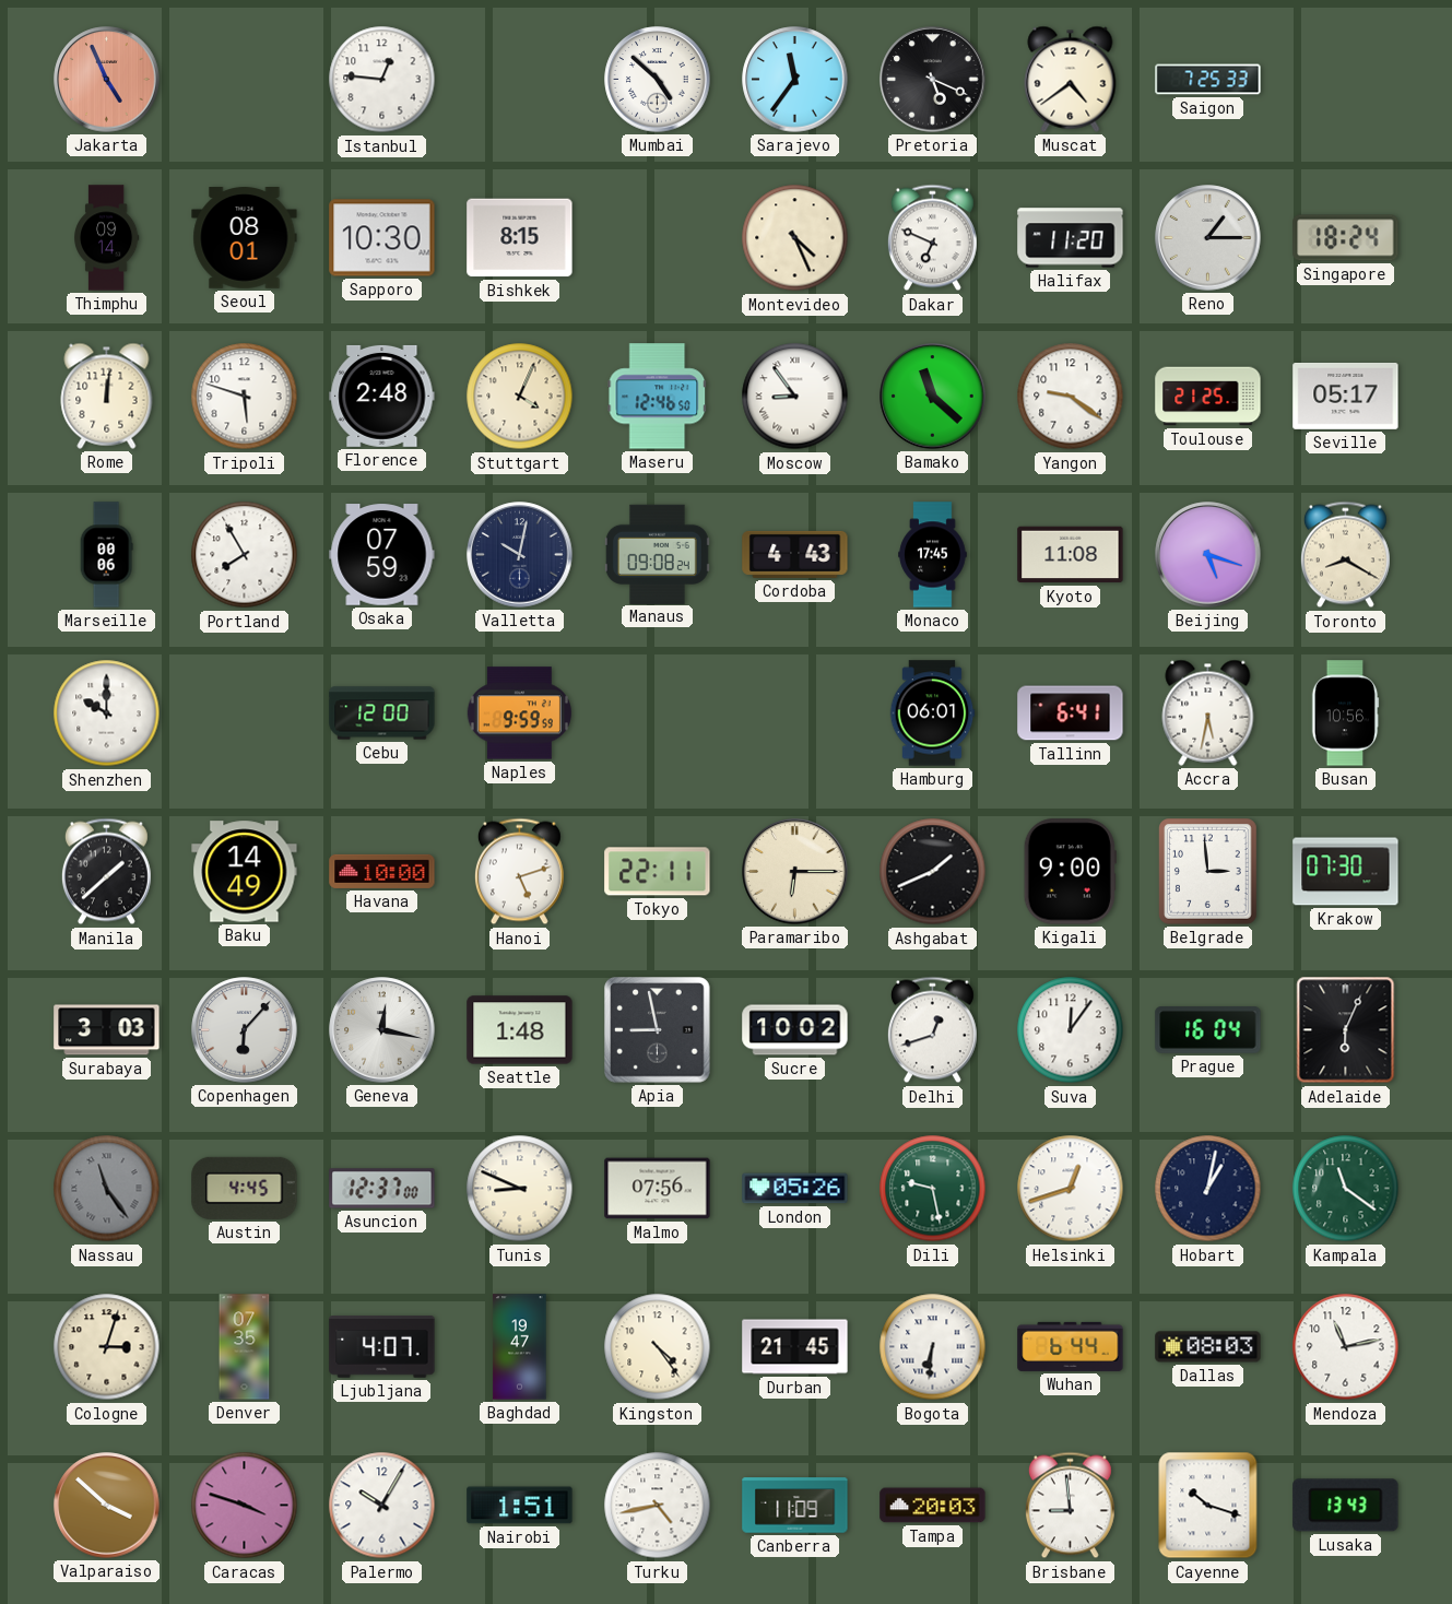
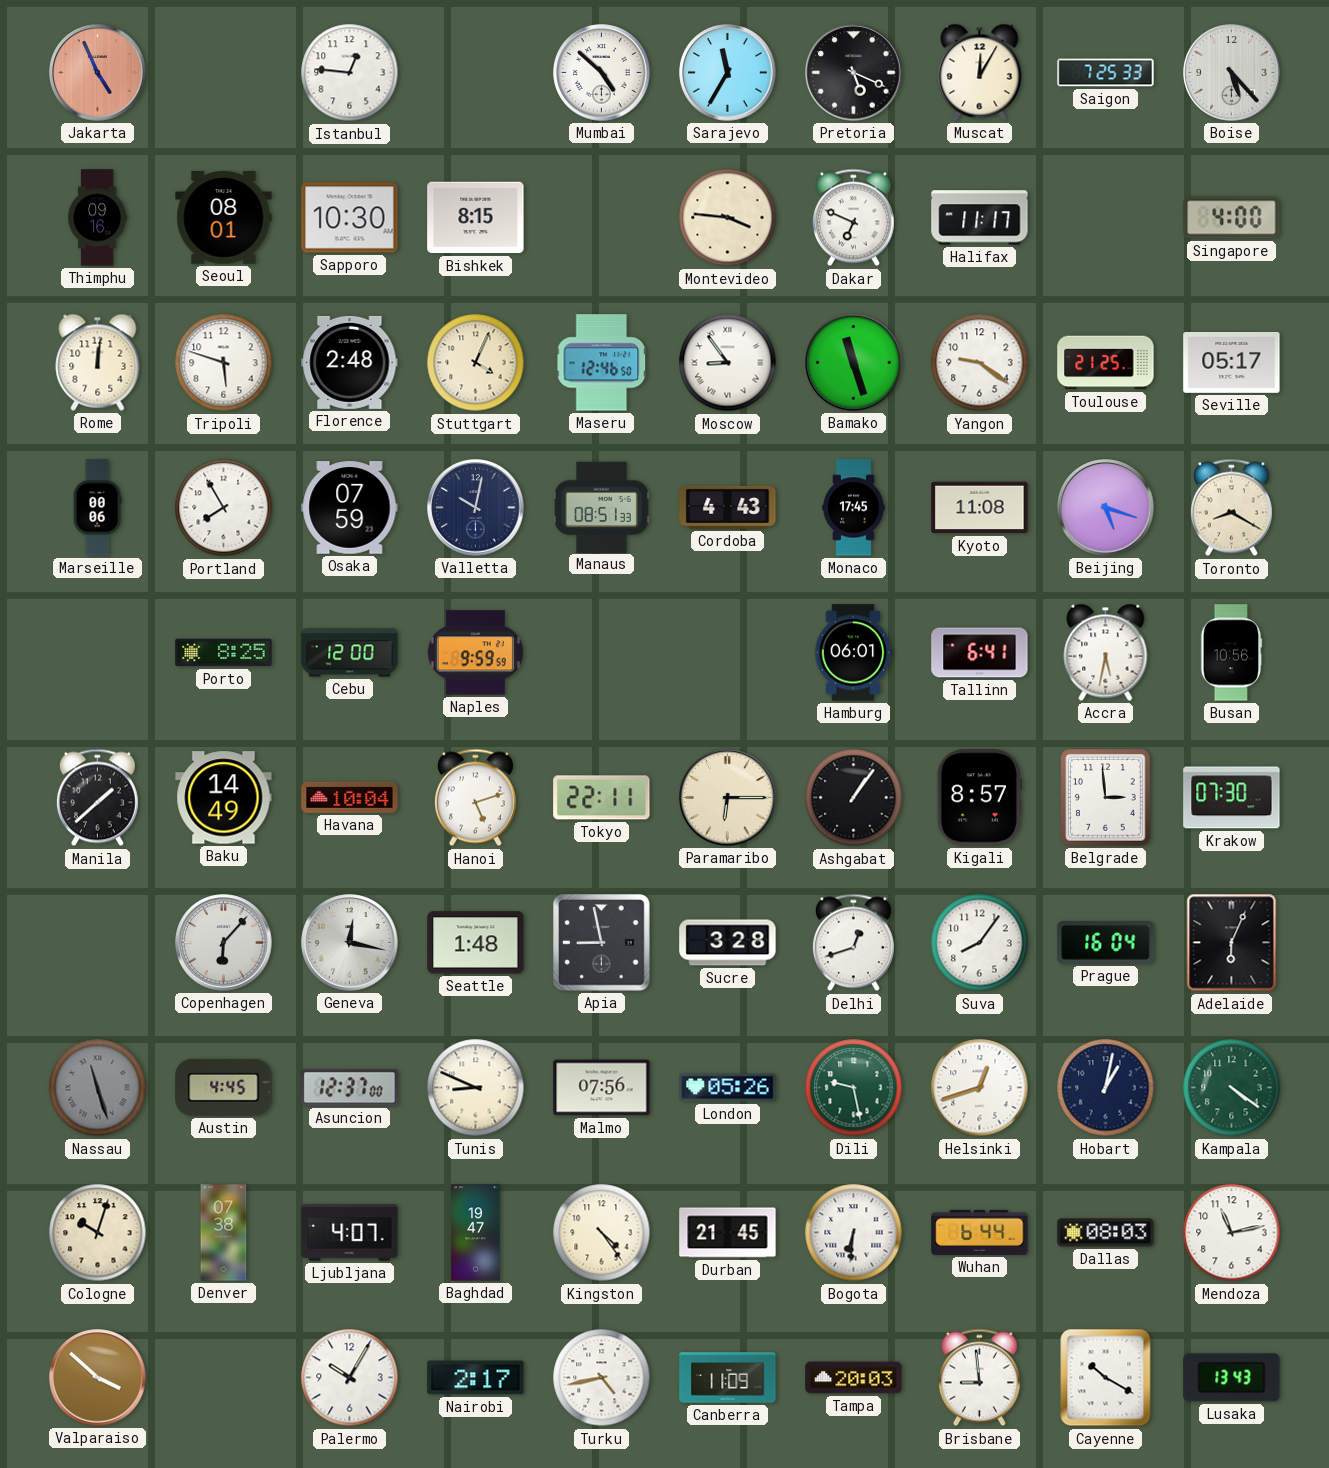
Sarajevo: 11:36 -> 11:35
Muscat: 4:39 -> 12:05
Boise: none -> 5:23
Thimphu: 09:14 -> 09:16
Montevideo: 4:26 -> 3:46
Halifax: 11:20 -> 11:17
Reno: 1:15 -> none
Singapore: 18:24 -> 4:00
Bamako: 11:22 -> 11:27
Manaus: 09:08 -> 08:51
Shenzhen: 10:00 -> none
Porto: none -> 8:25
Havana: 10:00 -> 10:04
Ashgabat: 1:41 -> 1:06
Kigali: 9:00 -> 8:57
Surabaya: 3:03 -> none
Sucre: 10:02 -> 3:28
Suva: 12:06 -> 8:06
Nassau: 11:24 -> 11:27
Kampala: 11:21 -> 4:21
Cologne: 3:03 -> 10:03
Denver: 07:35 -> 07:38
Caracas: 3:48 -> none
Nairobi: 1:51 -> 2:17
Cayenne: 10:18 -> 10:20
